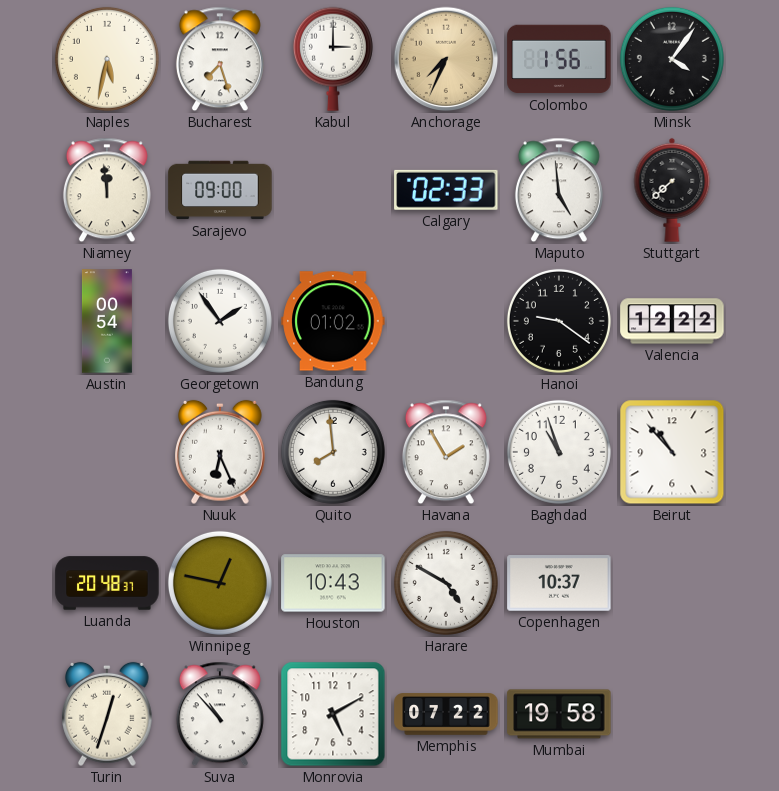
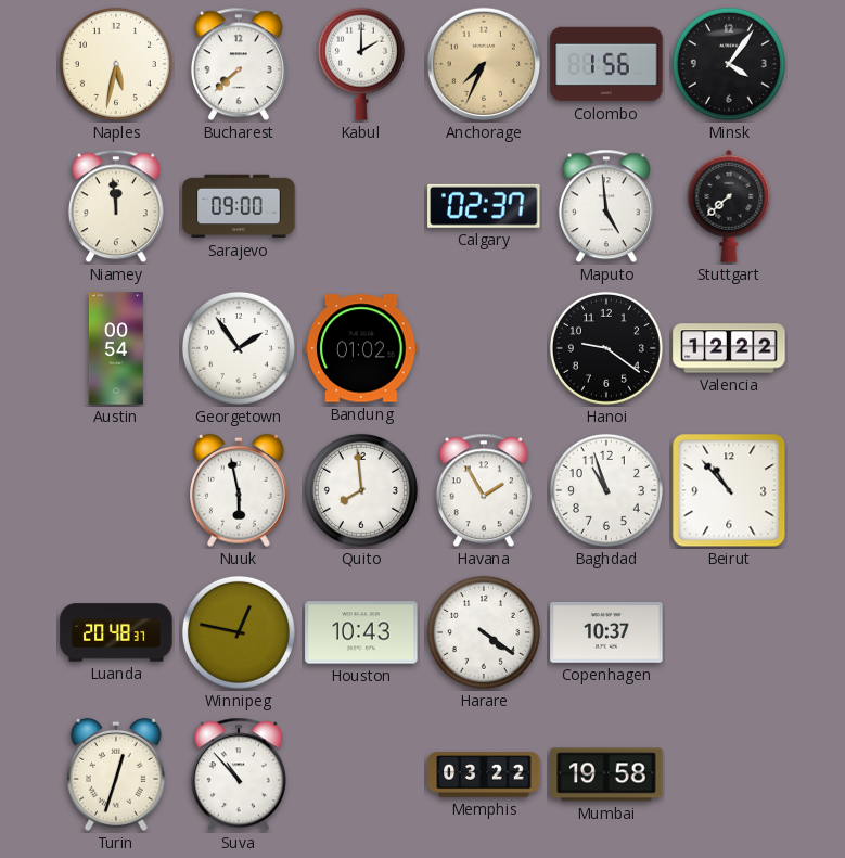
Bucharest: 7:27 -> 7:38
Kabul: 3:00 -> 2:00
Calgary: 02:33 -> 02:37
Nuuk: 6:26 -> 5:58
Harare: 4:50 -> 4:21
Monrovia: 5:10 -> none
Memphis: 07:22 -> 03:22
